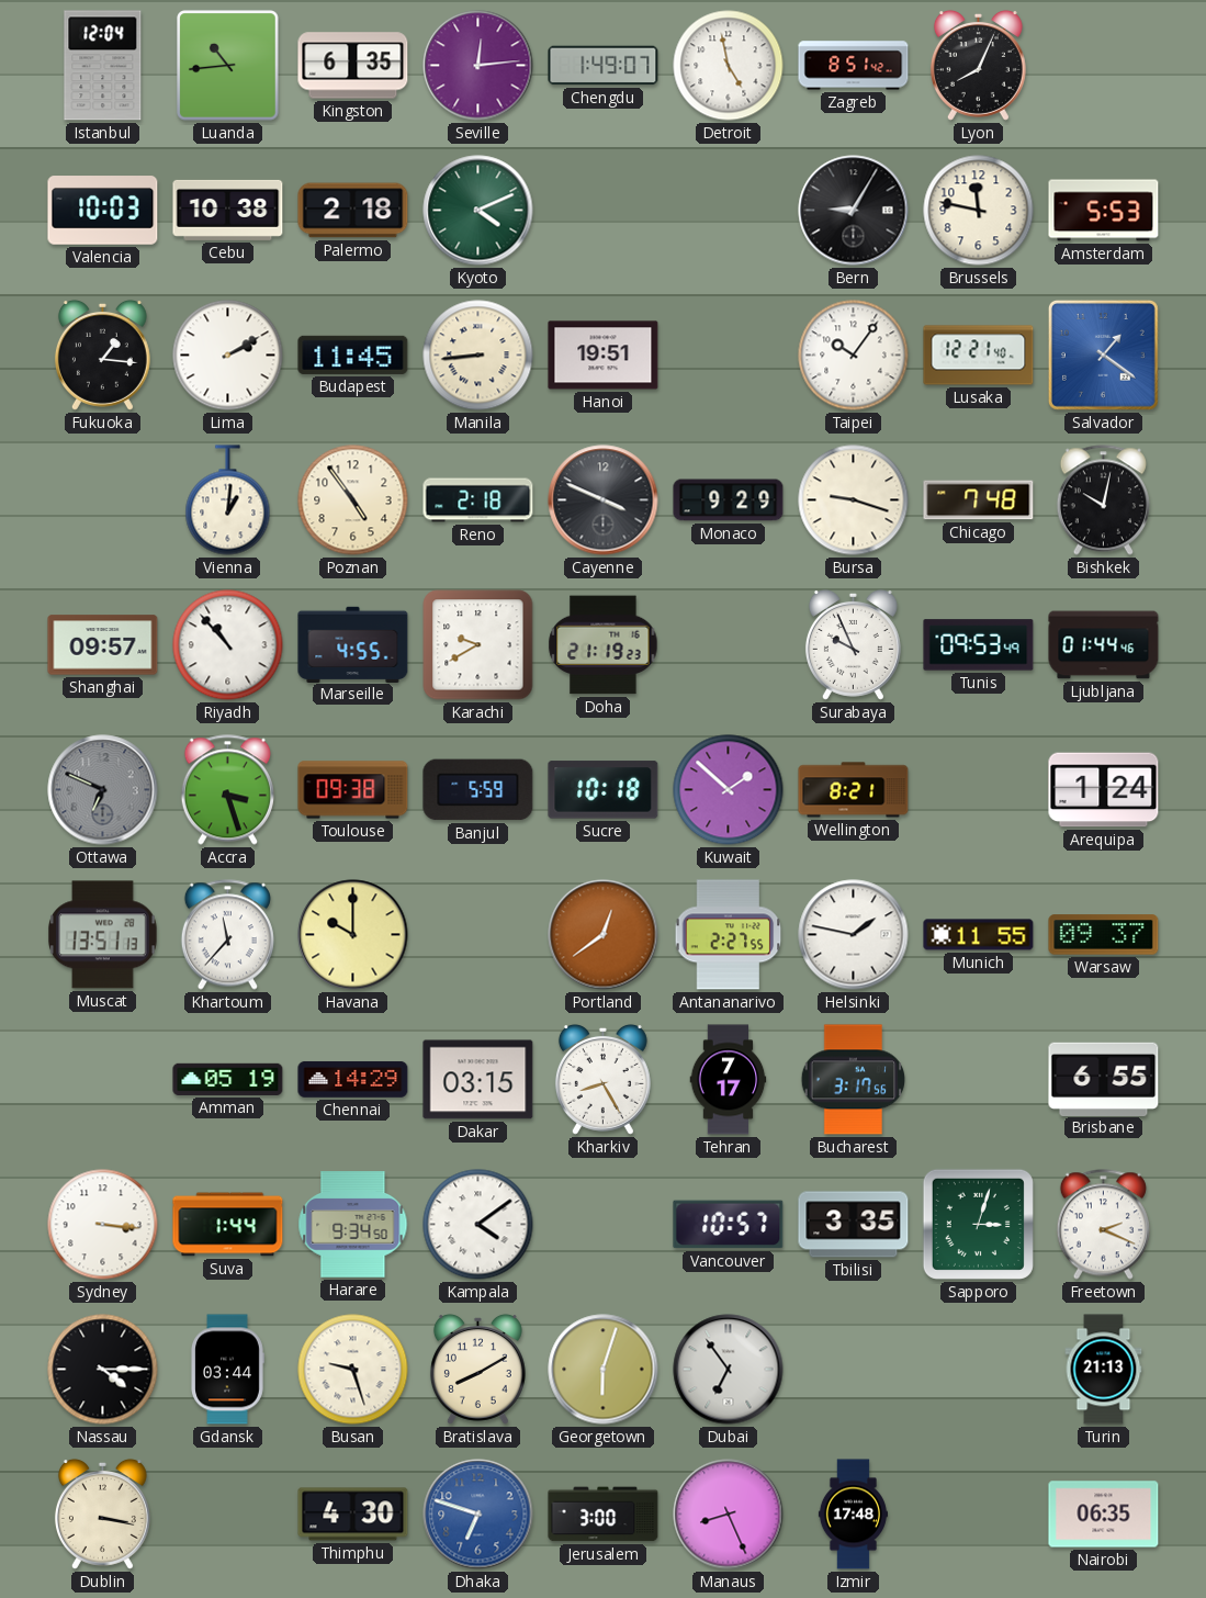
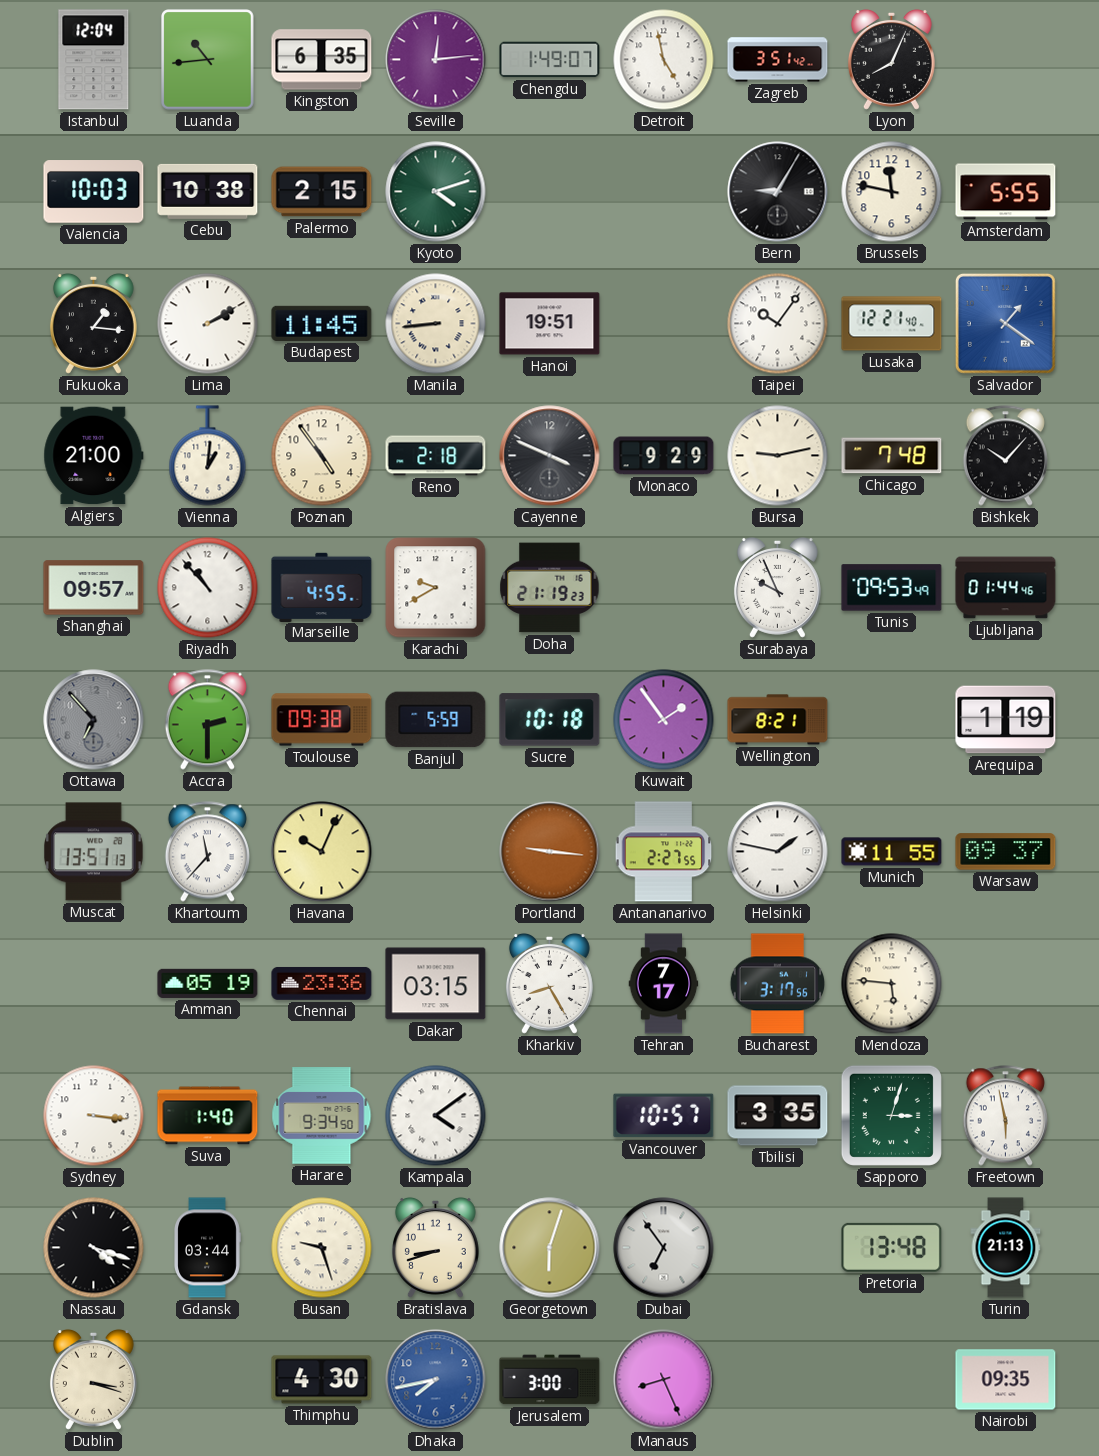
Zagreb: 8:51 -> 3:51
Palermo: 2:18 -> 2:15
Kyoto: 4:11 -> 4:12
Amsterdam: 5:53 -> 5:55
Algiers: none -> 21:00
Bursa: 9:18 -> 9:13
Bishkek: 10:02 -> 10:07
Ottawa: 6:49 -> 6:53
Accra: 3:27 -> 2:30
Kuwait: 1:52 -> 1:54
Arequipa: 1:24 -> 1:19
Havana: 10:00 -> 10:04
Portland: 12:39 -> 9:16
Chennai: 14:29 -> 23:36
Mendoza: none -> 5:46
Brisbane: 6:55 -> none
Suva: 1:44 -> 1:40
Freetown: 2:19 -> 5:58
Nassau: 4:15 -> 4:18
Bratislava: 8:10 -> 8:42
Pretoria: none -> 13:48
Dublin: 3:17 -> 3:18
Dhaka: 6:48 -> 7:43
Izmir: 17:48 -> none
Nairobi: 06:35 -> 09:35
